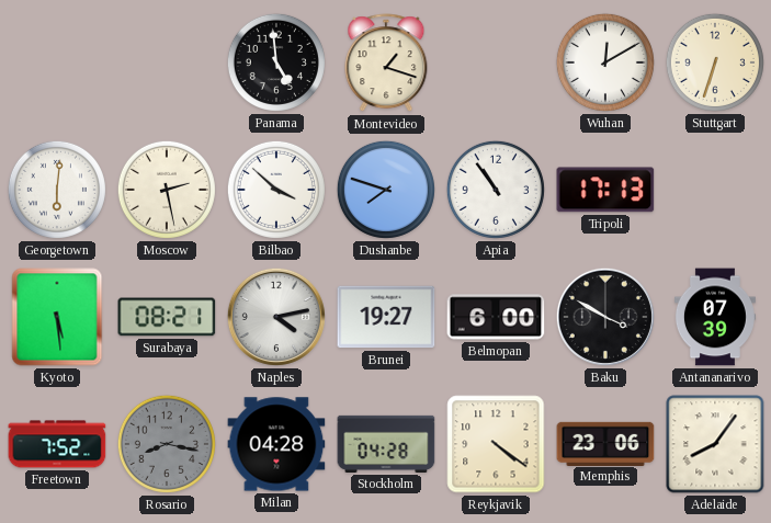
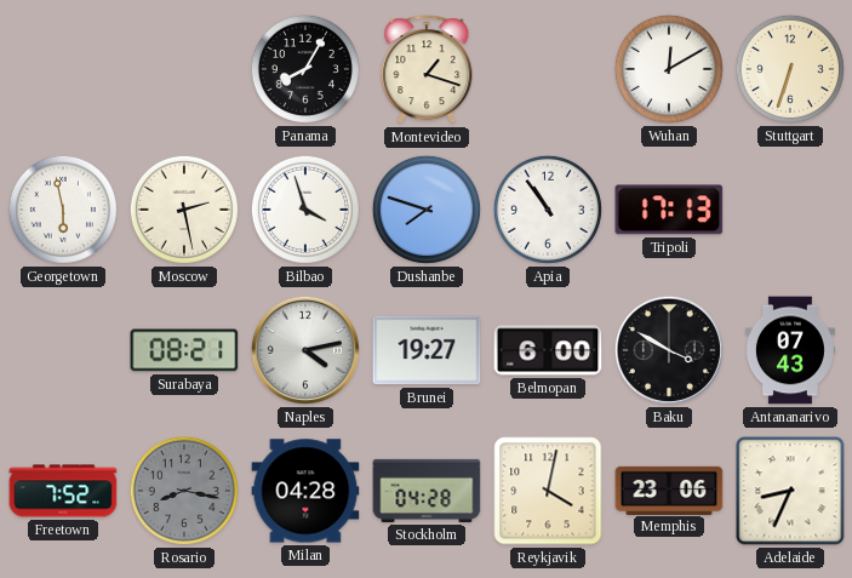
Panama: 4:59 -> 8:05
Georgetown: 6:01 -> 5:58
Bilbao: 3:52 -> 3:57
Kyoto: 5:29 -> none
Antananarivo: 07:39 -> 07:43
Reykjavik: 4:21 -> 4:02
Adelaide: 8:06 -> 8:34
